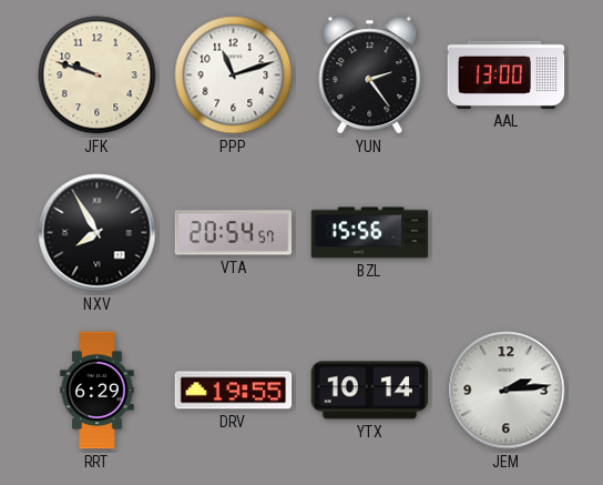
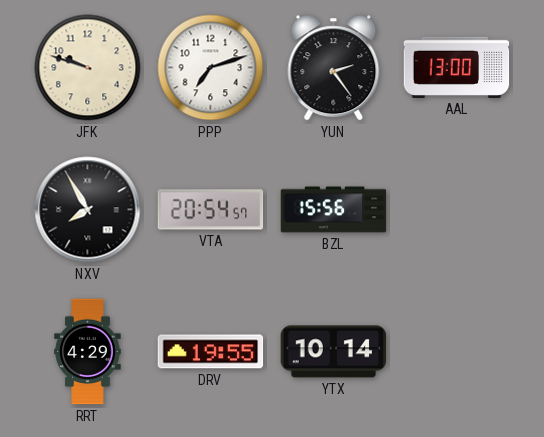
PPP: 11:12 -> 7:12
RRT: 6:29 -> 4:29
JEM: 2:14 -> none
